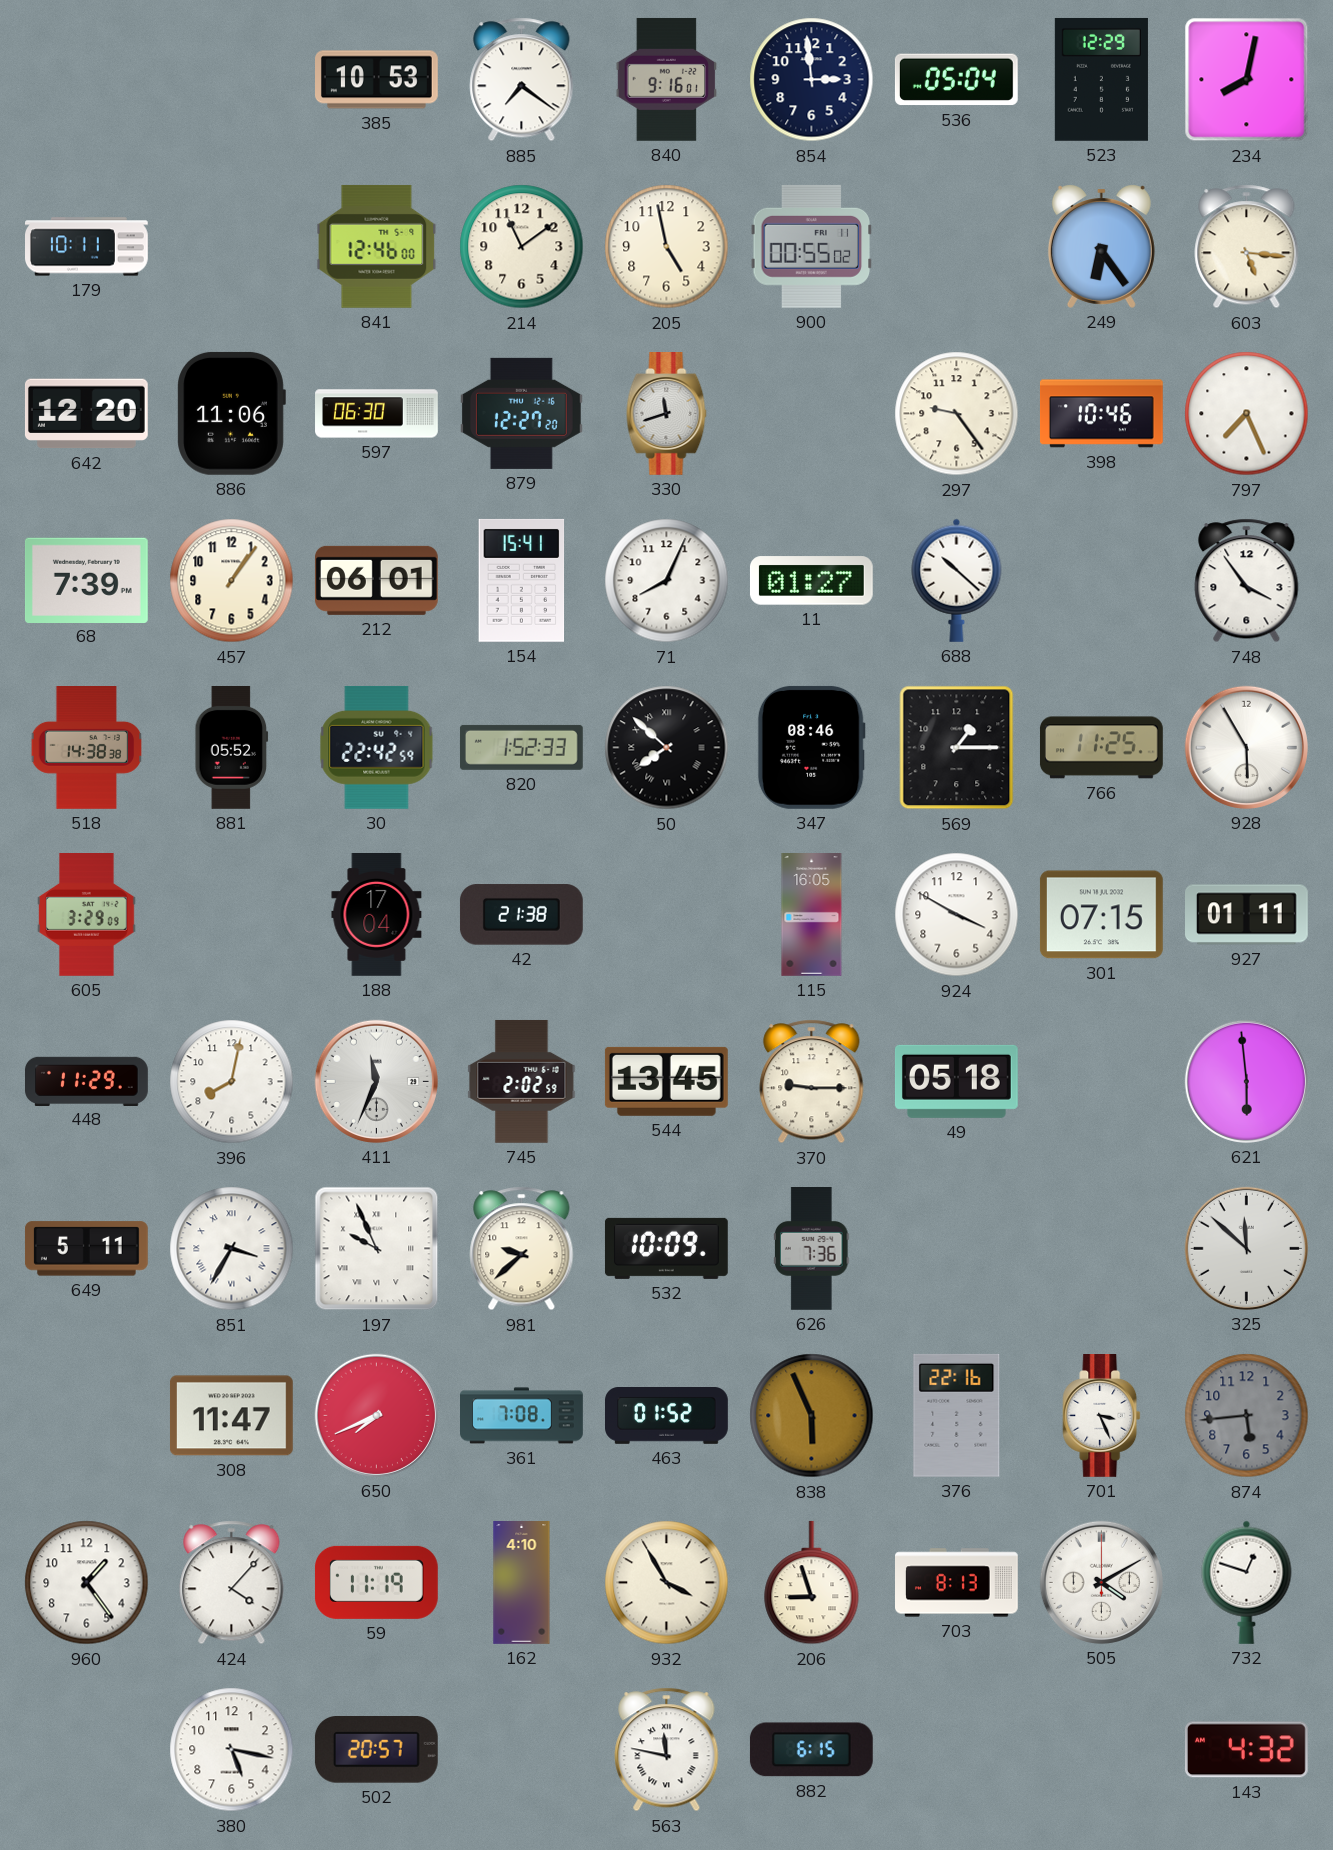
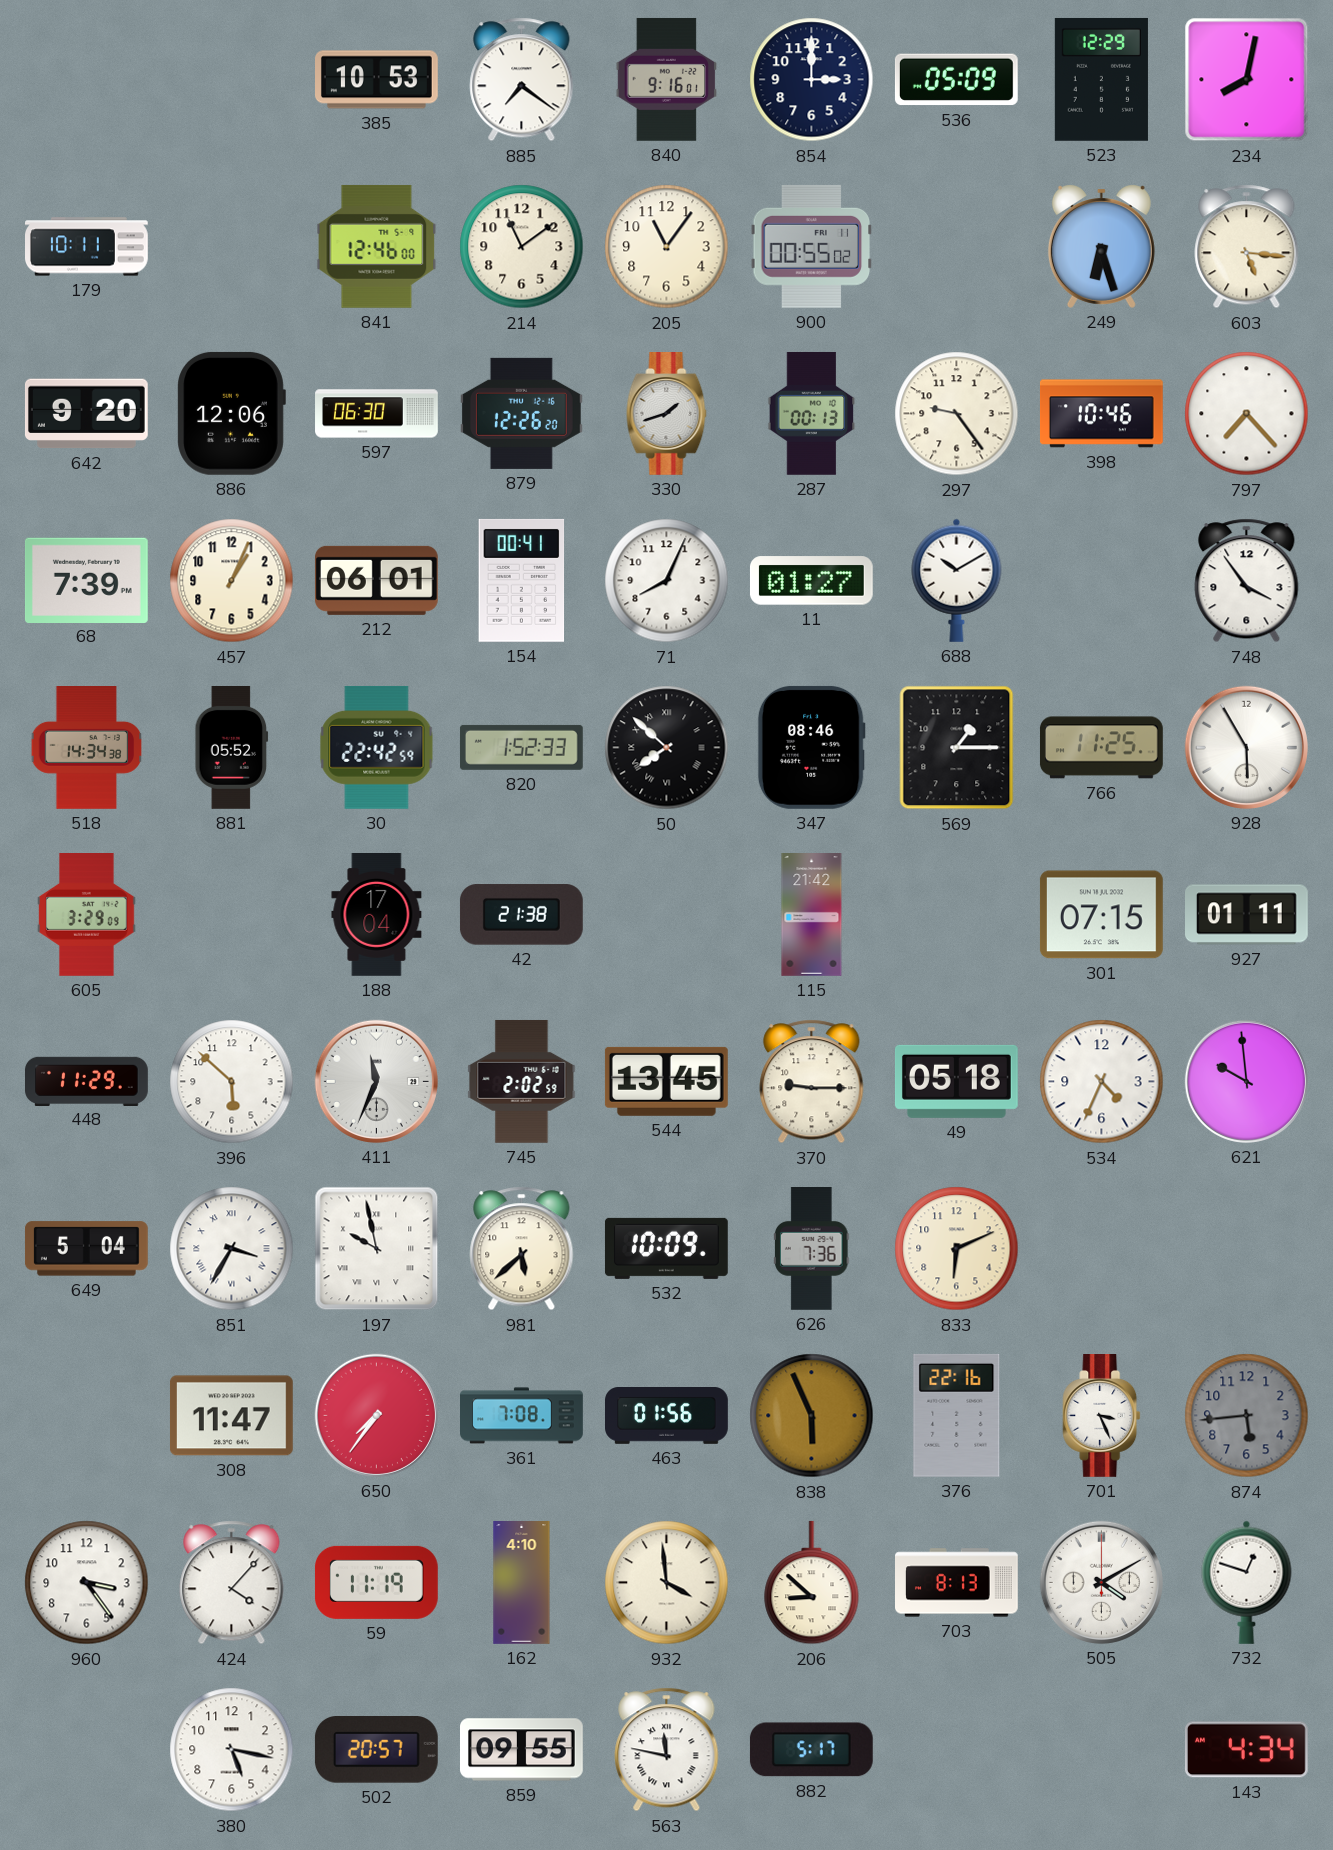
854: 2:59 -> 3:00
536: 05:04 -> 05:09
205: 4:58 -> 11:06
249: 6:24 -> 6:27
642: 12:20 -> 9:20
886: 11:06 -> 12:06
879: 12:27 -> 12:26
330: 11:42 -> 1:42
287: none -> 00:13
797: 7:26 -> 7:23
457: 1:06 -> 1:04
154: 15:41 -> 00:41
688: 10:22 -> 10:10
518: 14:38 -> 14:34
115: 16:05 -> 21:42
924: 3:50 -> none
396: 8:02 -> 5:52
534: none -> 4:34
621: 5:59 -> 9:59
649: 5:11 -> 5:04
197: 9:56 -> 9:58
981: 9:38 -> 5:38
833: none -> 6:11
325: 11:52 -> none
650: 7:41 -> 7:36
463: 01:52 -> 01:56
960: 1:24 -> 3:24
932: 3:55 -> 3:59
206: 8:57 -> 8:52
859: none -> 09:55
882: 6:15 -> 5:17
143: 4:32 -> 4:34
